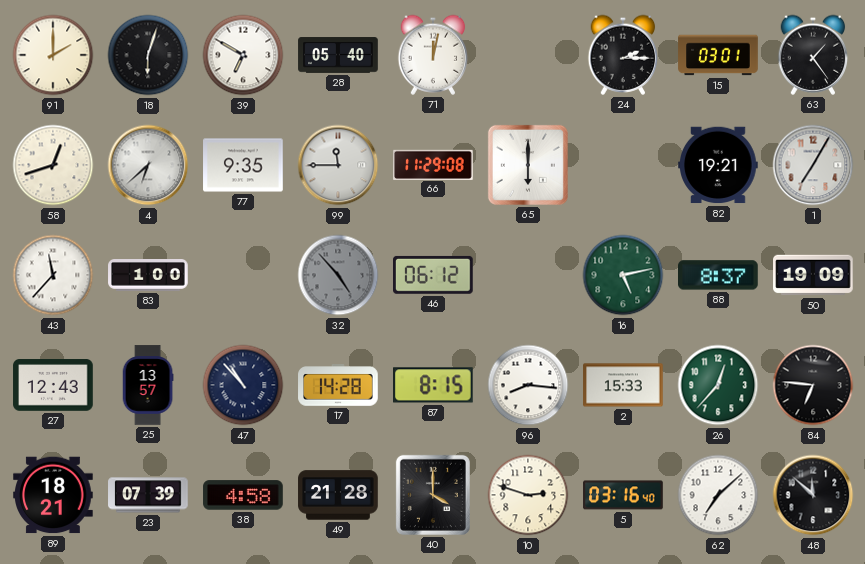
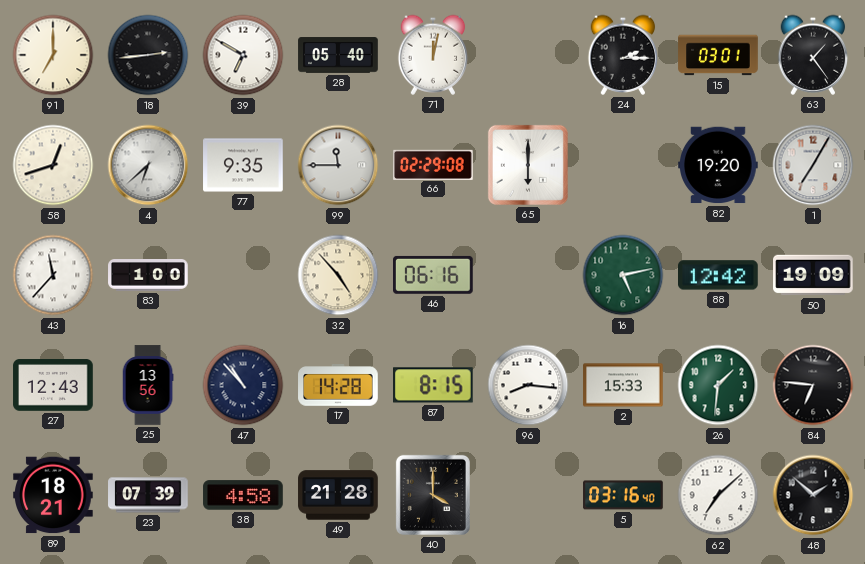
91: 2:00 -> 7:00
18: 6:03 -> 2:44
66: 11:29 -> 02:29
82: 19:21 -> 19:20
32 dial: grey -> cream
46: 06:12 -> 06:16
88: 8:37 -> 12:42
25: 13:57 -> 13:56
26: 12:37 -> 1:31
10: 2:48 -> none
48: 11:52 -> 1:52
